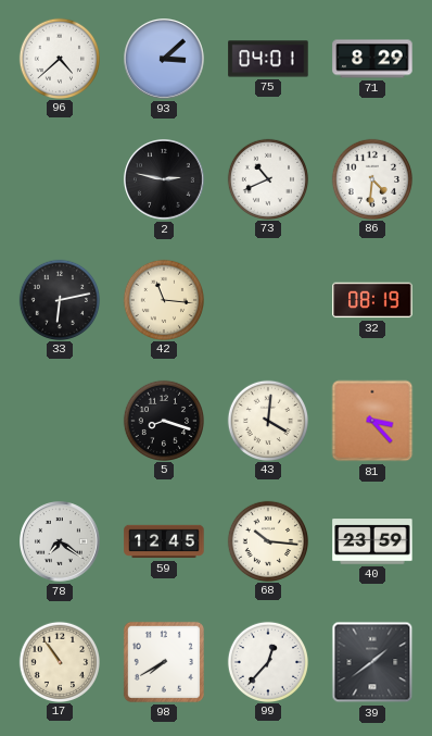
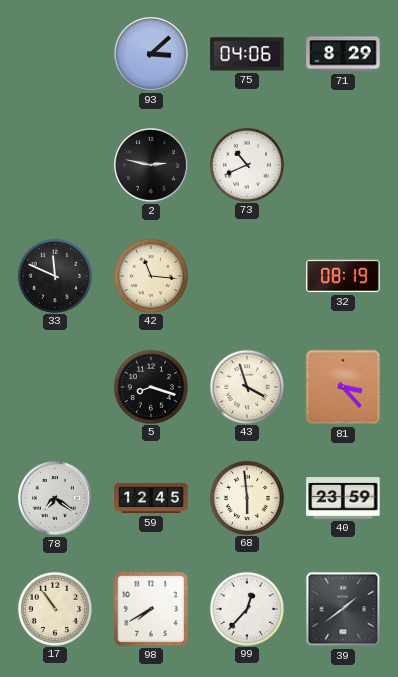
96: 4:38 -> none
75: 04:01 -> 04:06
86: 4:31 -> none
33: 6:13 -> 11:49
43: 4:01 -> 3:57
68: 10:16 -> 5:59
